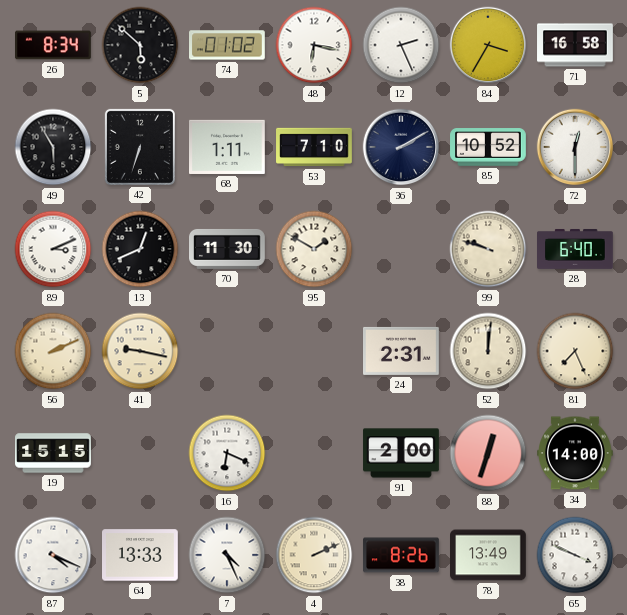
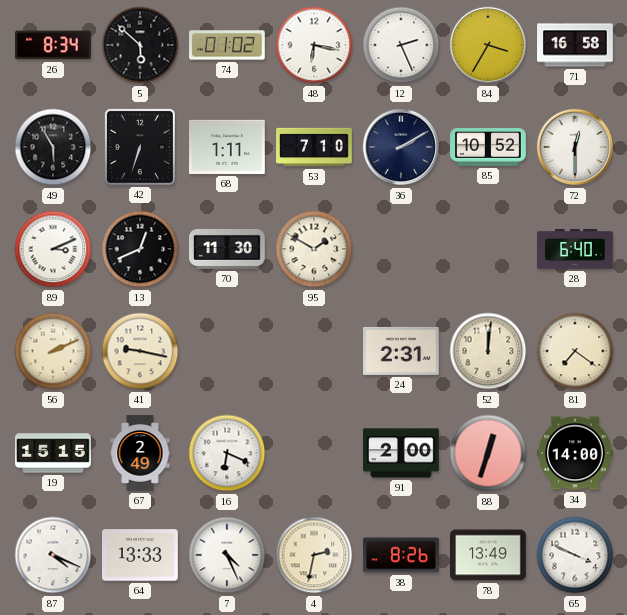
99: 9:48 -> none
81: 7:26 -> 7:21
67: none -> 2:49
4: 2:11 -> 2:32
